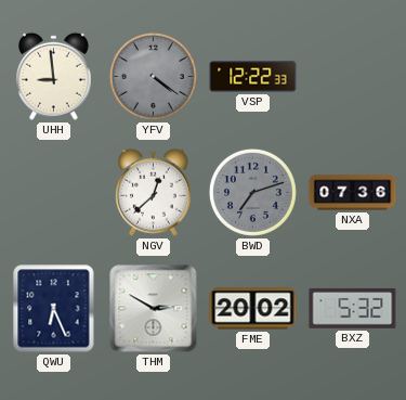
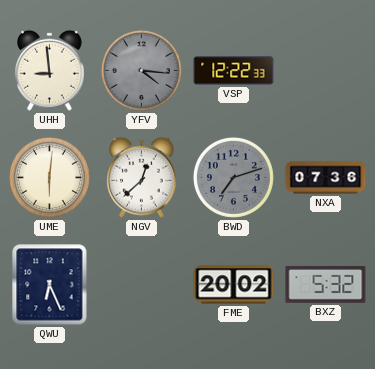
YFV: 4:21 -> 4:16
UME: none -> 6:01
THM: 2:50 -> none
